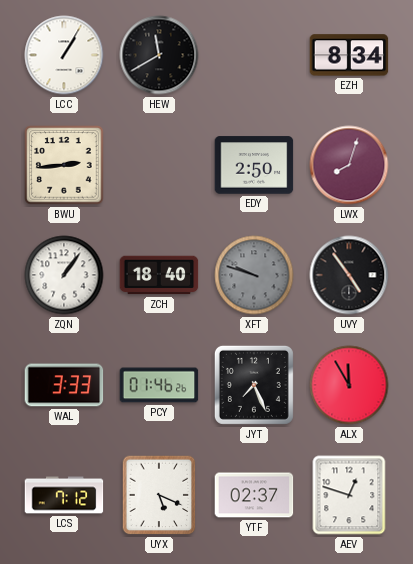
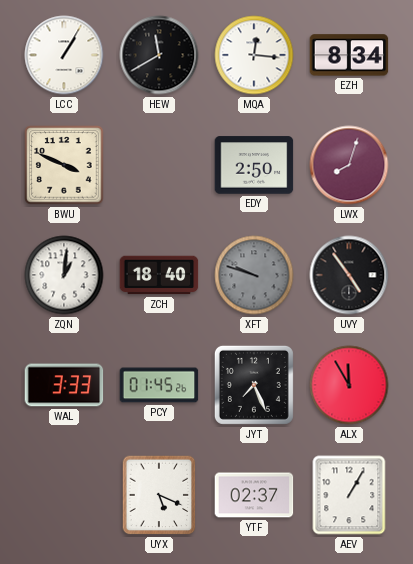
MQA: none -> 12:16
BWU: 2:44 -> 3:49
ZQN: 1:06 -> 1:01
PCY: 01:46 -> 01:45
LCS: 7:12 -> none
AEV: 12:48 -> 1:05
